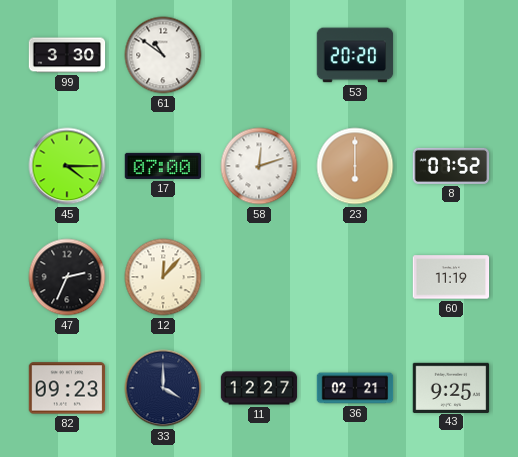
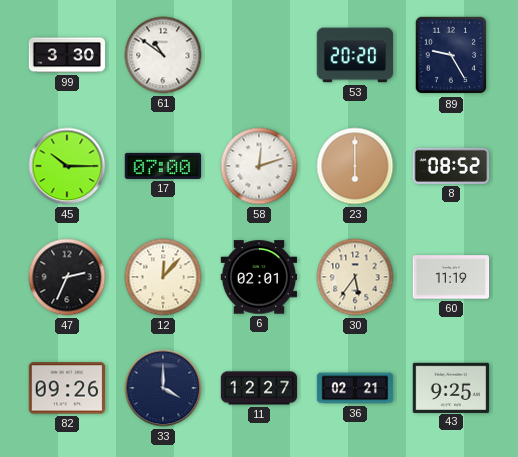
89: none -> 9:25
45: 4:15 -> 10:15
8: 07:52 -> 08:52
6: none -> 02:01
30: none -> 5:36
82: 09:23 -> 09:26
